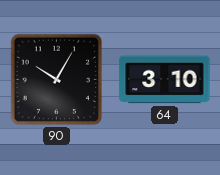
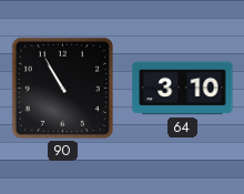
90: 10:05 -> 10:55
